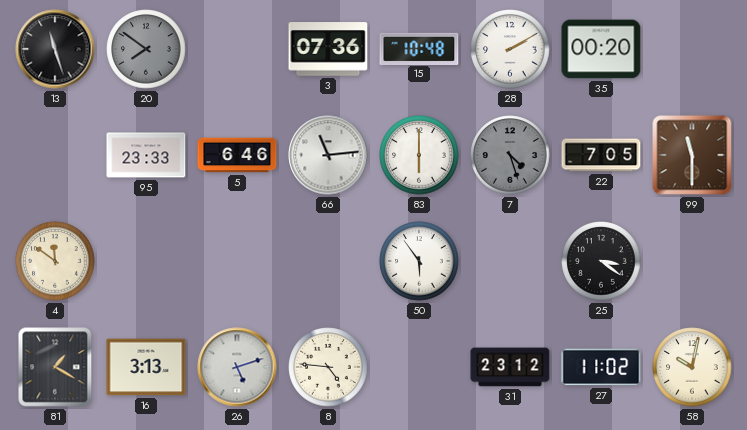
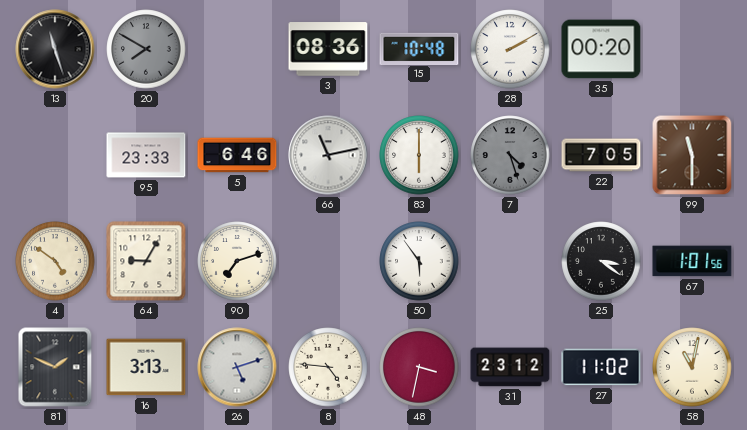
20: 7:51 -> 7:50
3: 07:36 -> 08:36
66: 11:14 -> 11:13
4: 11:51 -> 4:51
64: none -> 9:05
90: none -> 7:12
67: none -> 1:01
81: 1:20 -> 1:49
48: none -> 3:32
58: 10:02 -> 11:02
